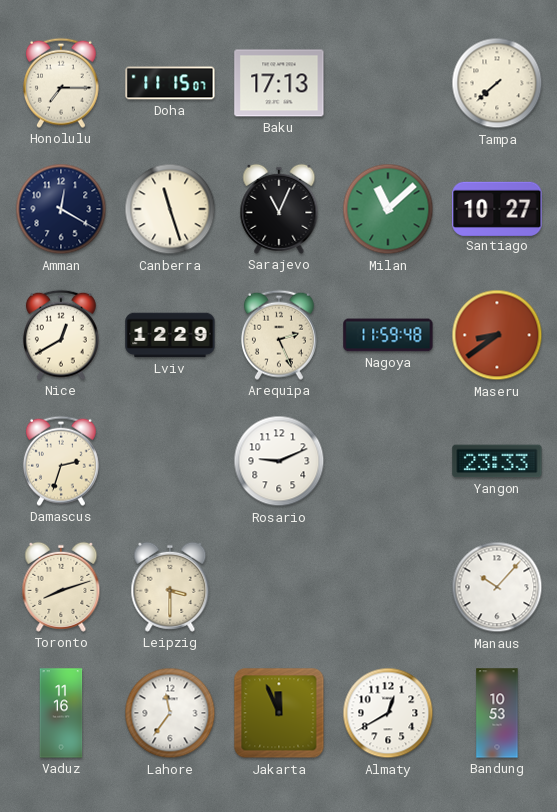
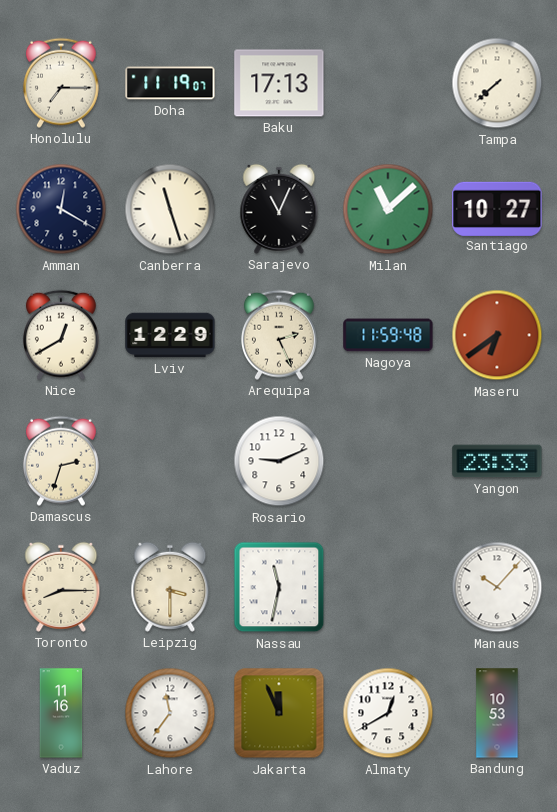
Doha: 11:15 -> 11:19
Maseru: 8:39 -> 6:39
Toronto: 8:12 -> 8:15
Nassau: none -> 11:32
